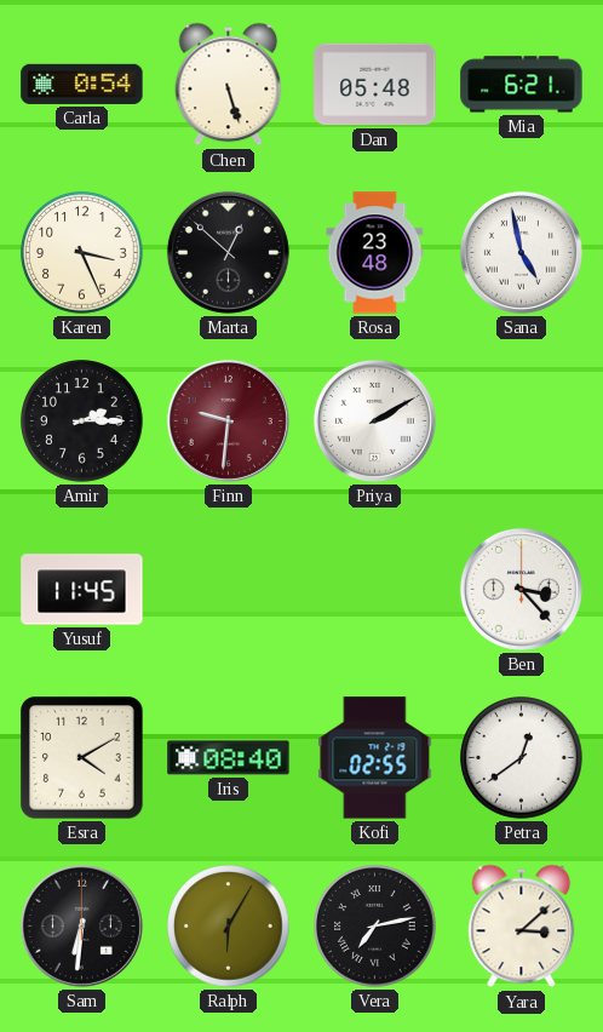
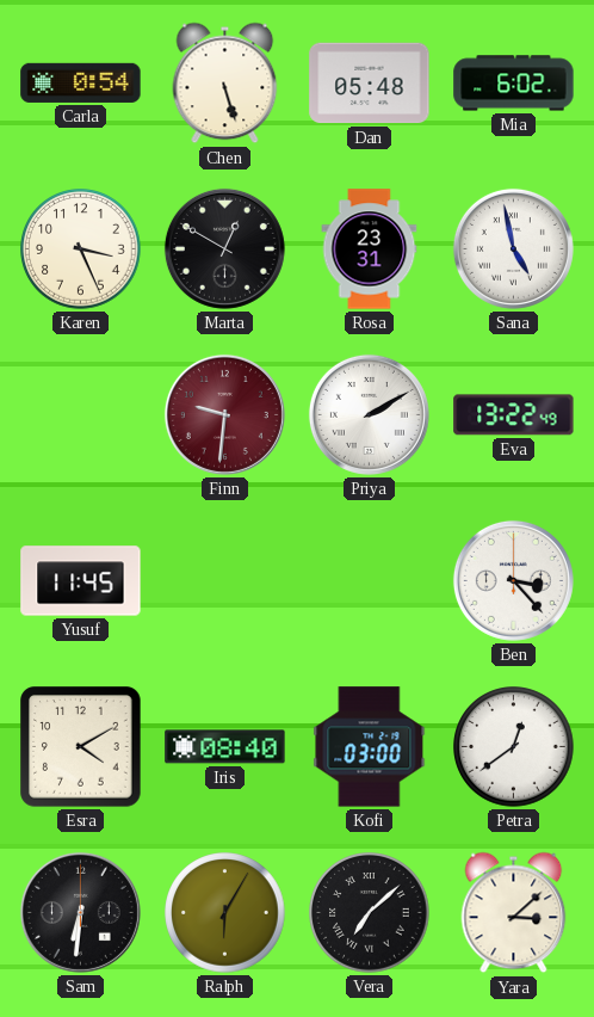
Mia: 6:21 -> 6:02
Marta: 12:52 -> 12:50
Rosa: 23:48 -> 23:31
Amir: 2:15 -> none
Eva: none -> 13:22
Kofi: 02:55 -> 03:00
Vera: 7:13 -> 7:08
